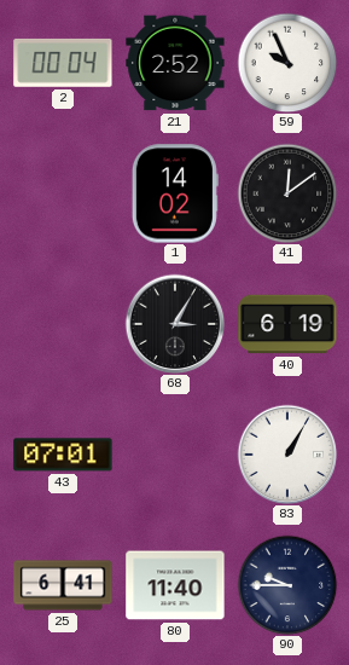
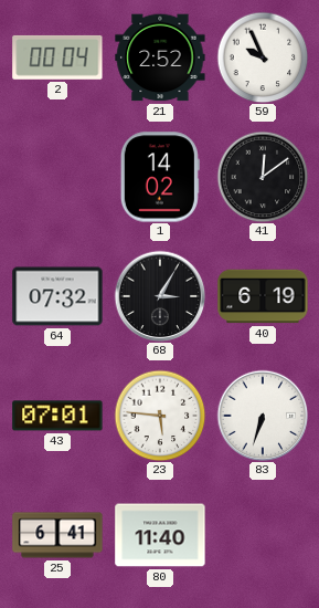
64: none -> 07:32
23: none -> 5:46
83: 1:05 -> 6:33
90: 9:45 -> none
